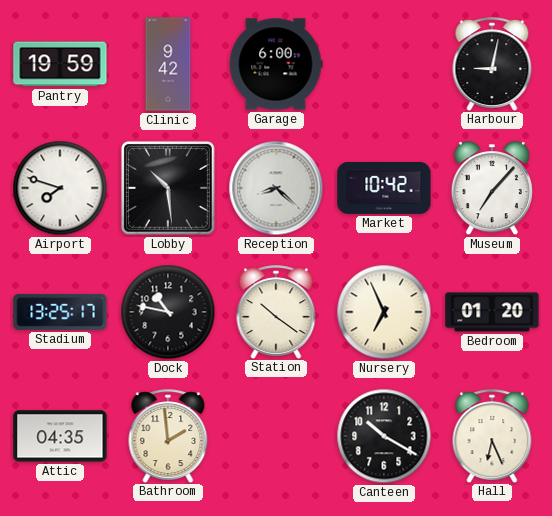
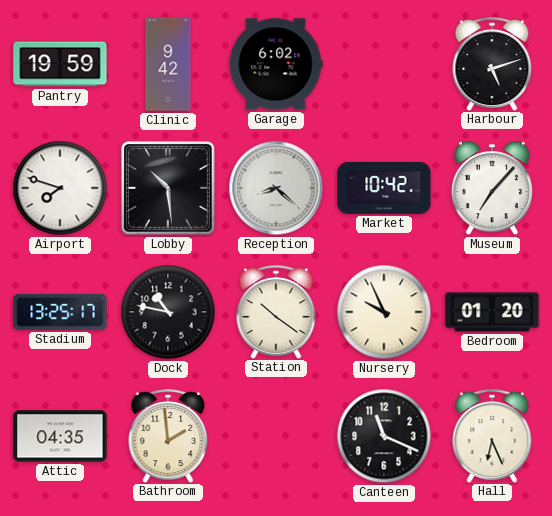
Garage: 6:00 -> 6:02
Harbour: 9:02 -> 5:12
Nursery: 6:56 -> 9:56
Canteen: 10:20 -> 11:19
